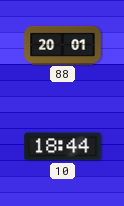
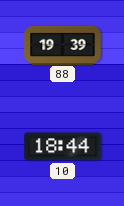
88: 20:01 -> 19:39
